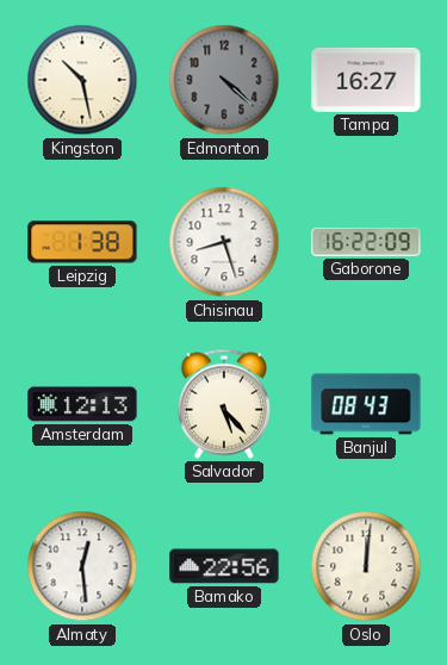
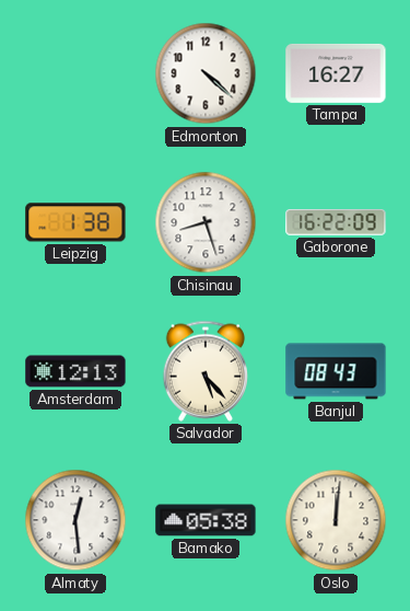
Kingston: 10:28 -> none
Edmonton dial: grey -> white
Bamako: 22:56 -> 05:38
